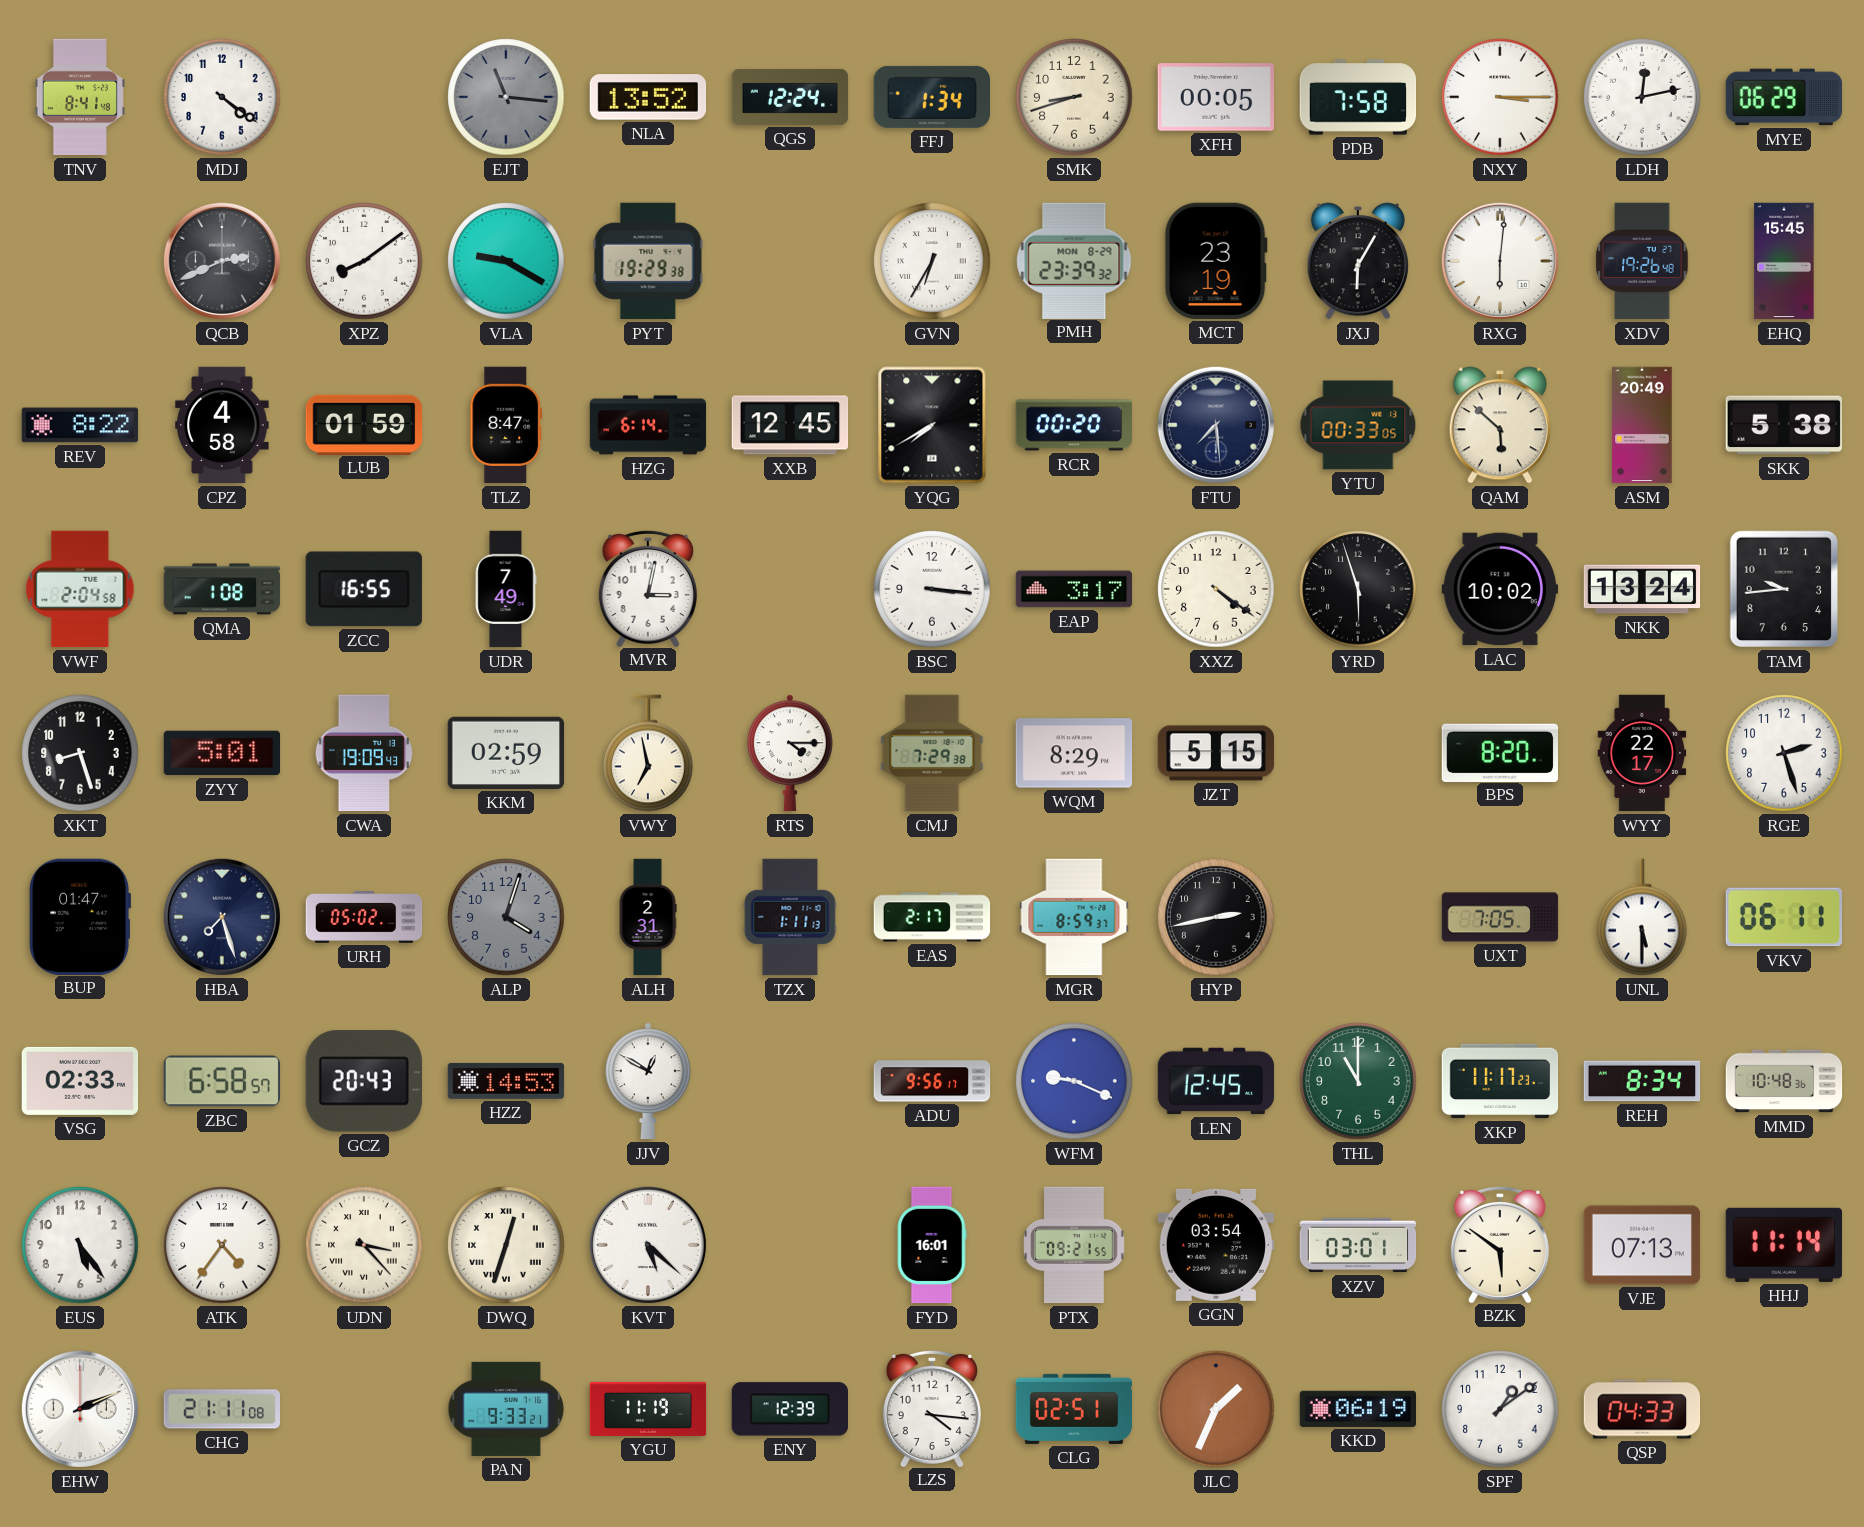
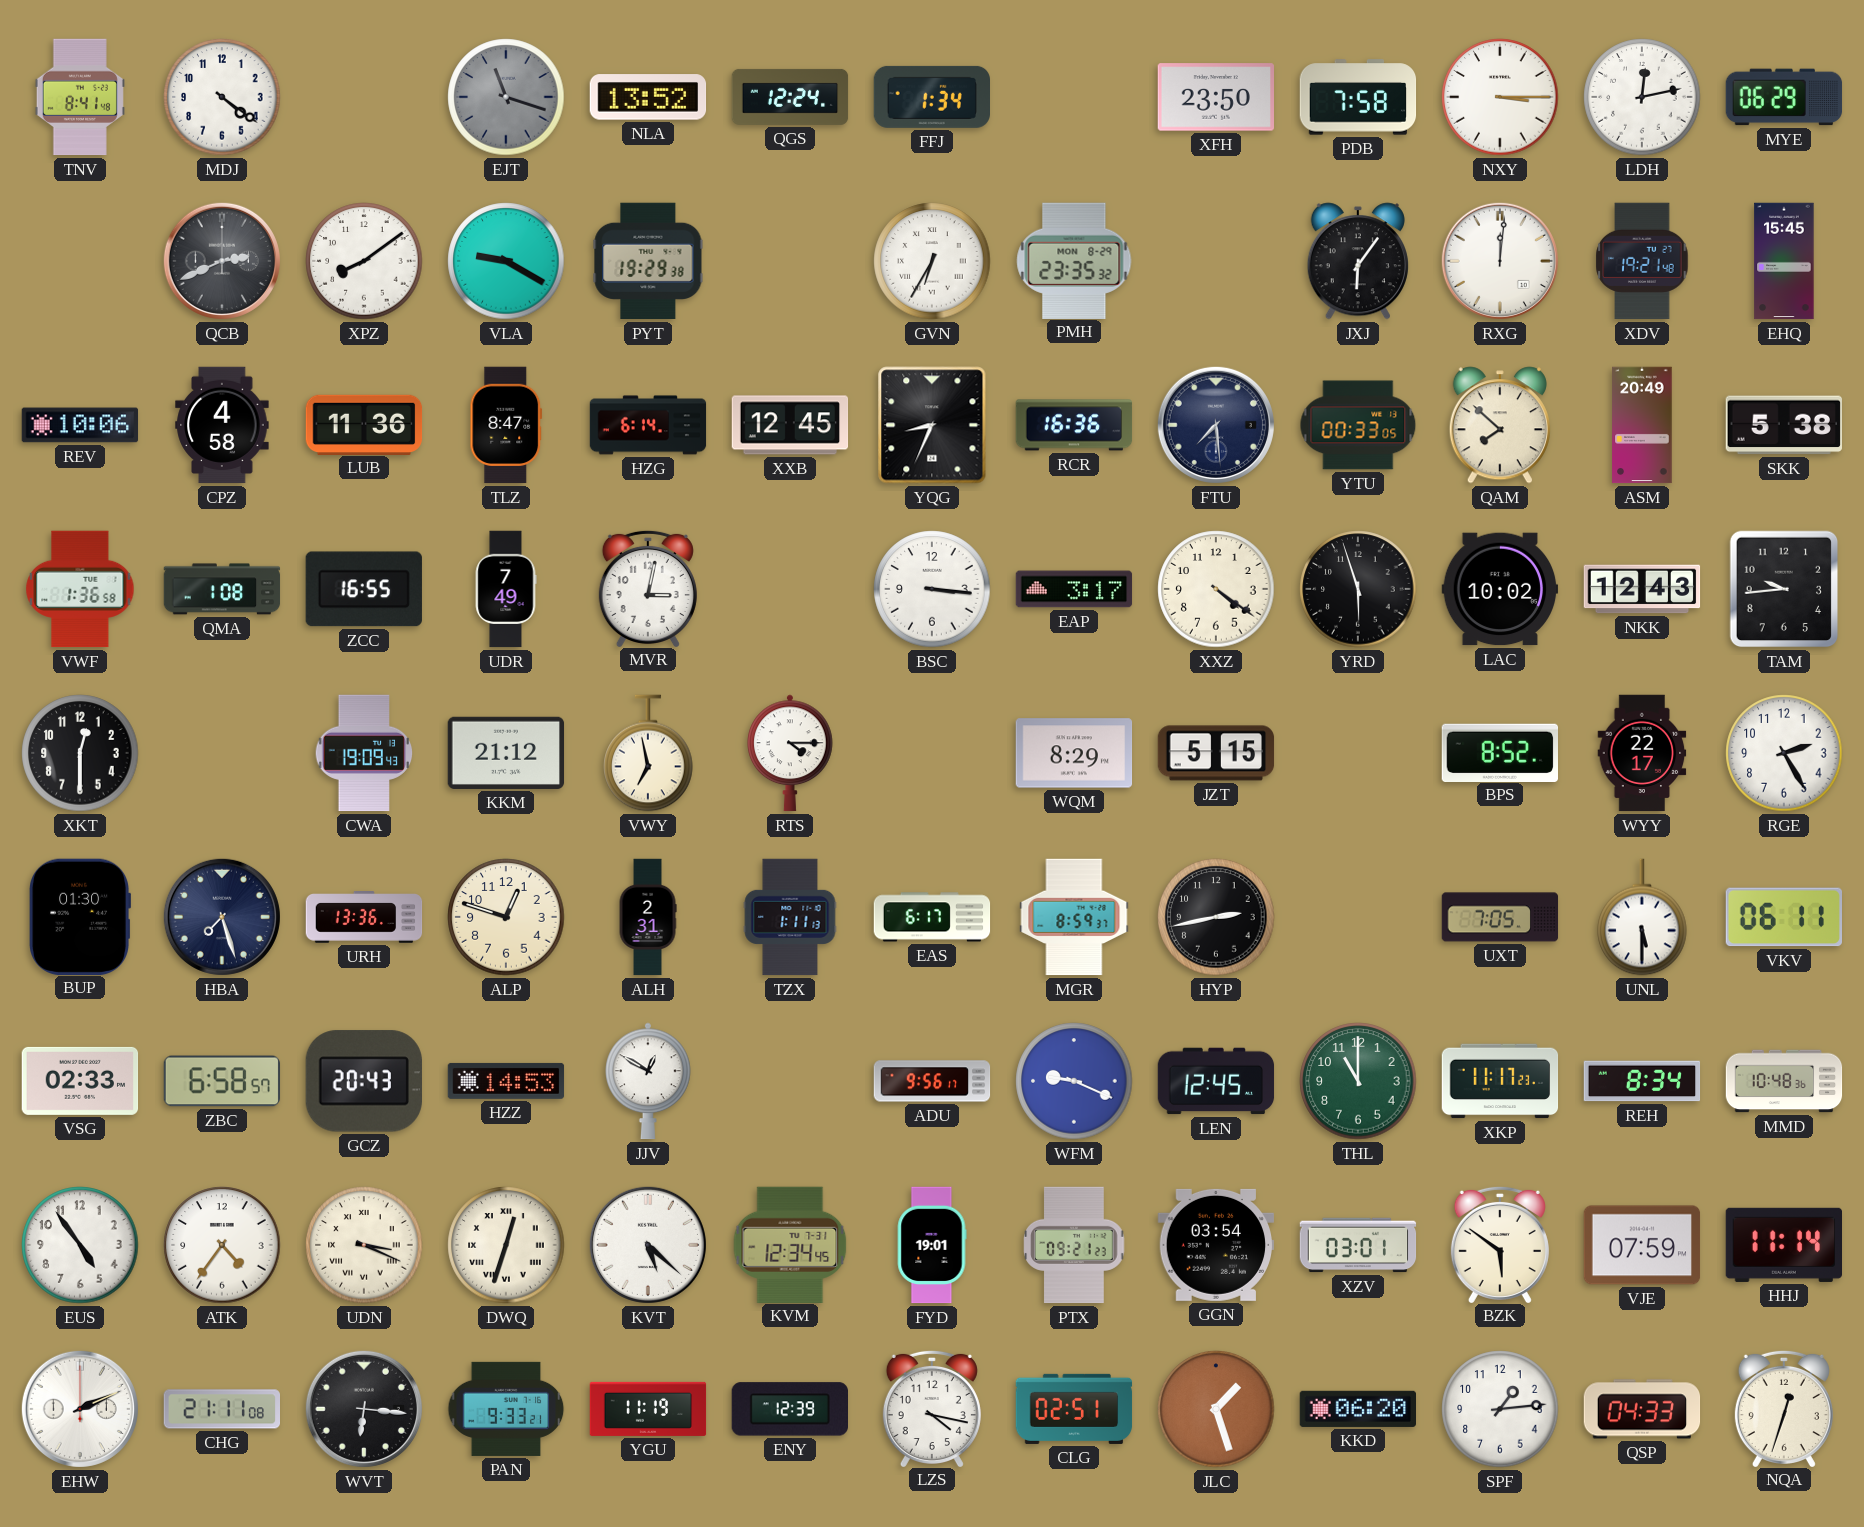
EJT: 11:16 -> 11:18
SMK: 8:42 -> none
XFH: 00:05 -> 23:50
PMH: 23:39 -> 23:35
MCT: 23:19 -> none
JXJ: 6:05 -> 6:06
RXG: 6:01 -> 12:01
XDV: 19:26 -> 19:21
REV: 8:22 -> 10:06
LUB: 01:59 -> 11:36
YQG: 7:40 -> 8:34
RCR: 00:20 -> 16:36
QAM: 5:52 -> 7:52
VWF: 2:04 -> 1:36
NKK: 13:24 -> 12:43
XKT: 8:27 -> 12:30
ZYY: 5:01 -> none
KKM: 02:59 -> 21:12
CMJ: 7:29 -> none
BPS: 8:20 -> 8:52
RGE: 2:27 -> 2:25
BUP: 01:47 -> 01:30
URH: 05:02 -> 13:36
ALP: 4:03 -> 12:48
ALP dial: grey -> cream
EAS: 2:17 -> 6:17
EUS: 5:24 -> 4:54
UDN: 3:23 -> 3:19
KVM: none -> 12:34
FYD: 16:01 -> 19:01
PTX: 09:21:55 -> 09:21:23
VJE: 07:13 -> 07:59
WVT: none -> 6:16
LZS: 4:16 -> 4:17
JLC: 1:34 -> 1:27
KKD: 06:19 -> 06:20
SPF: 1:09 -> 1:14
NQA: none -> 12:33
